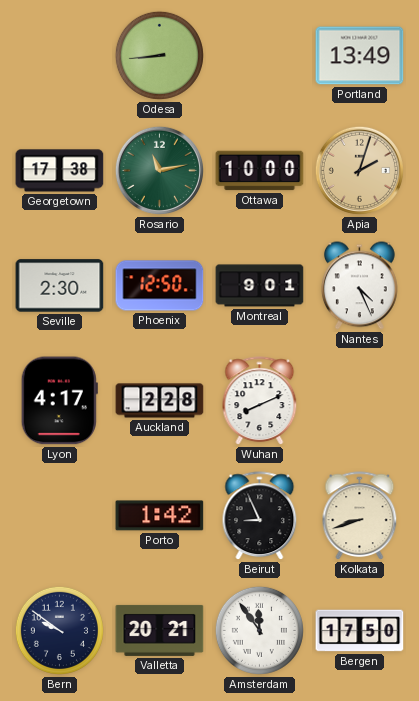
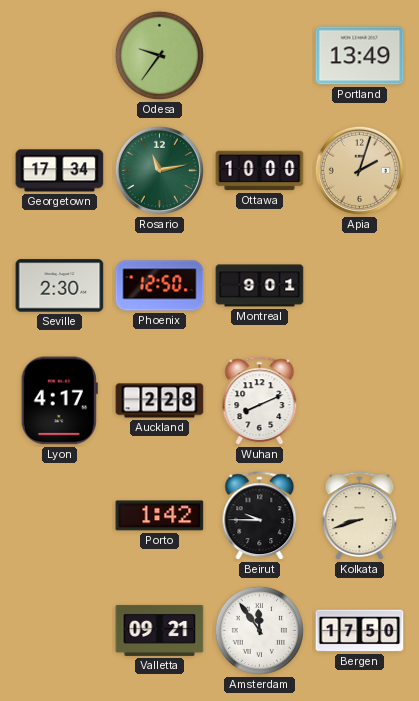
Odesa: 8:44 -> 9:36
Georgetown: 17:38 -> 17:34
Nantes: 4:26 -> none
Beirut: 8:56 -> 9:45
Bern: 9:51 -> none
Valletta: 20:21 -> 09:21
